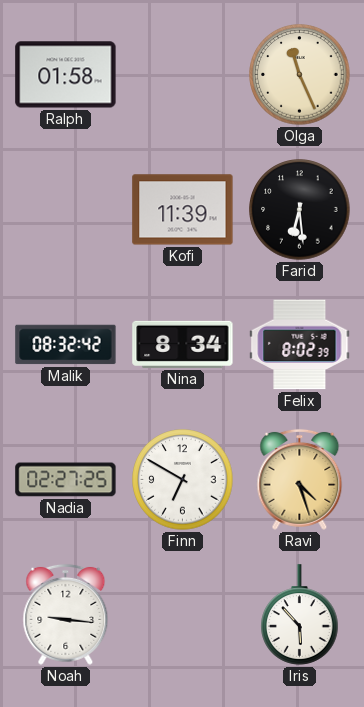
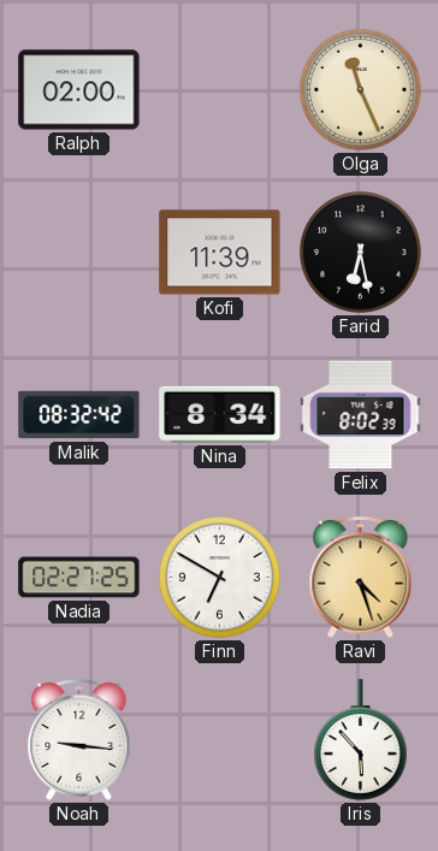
Ralph: 01:58 -> 02:00
Farid: 6:29 -> 6:28
